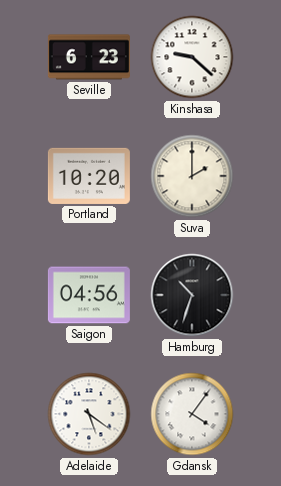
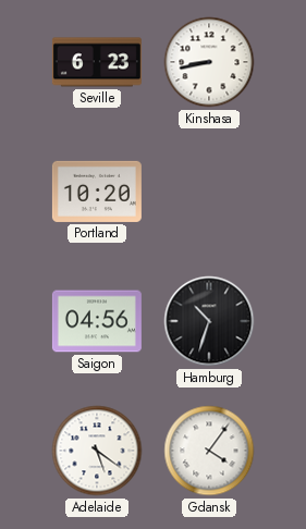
Kinshasa: 9:22 -> 8:43
Suva: 2:00 -> none
